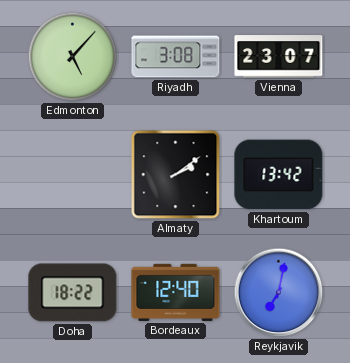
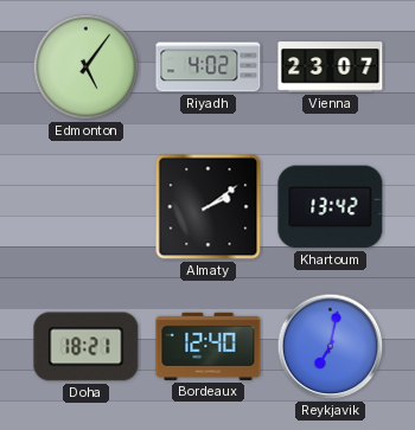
Edmonton: 5:07 -> 5:06
Riyadh: 3:08 -> 4:02
Doha: 18:22 -> 18:21
